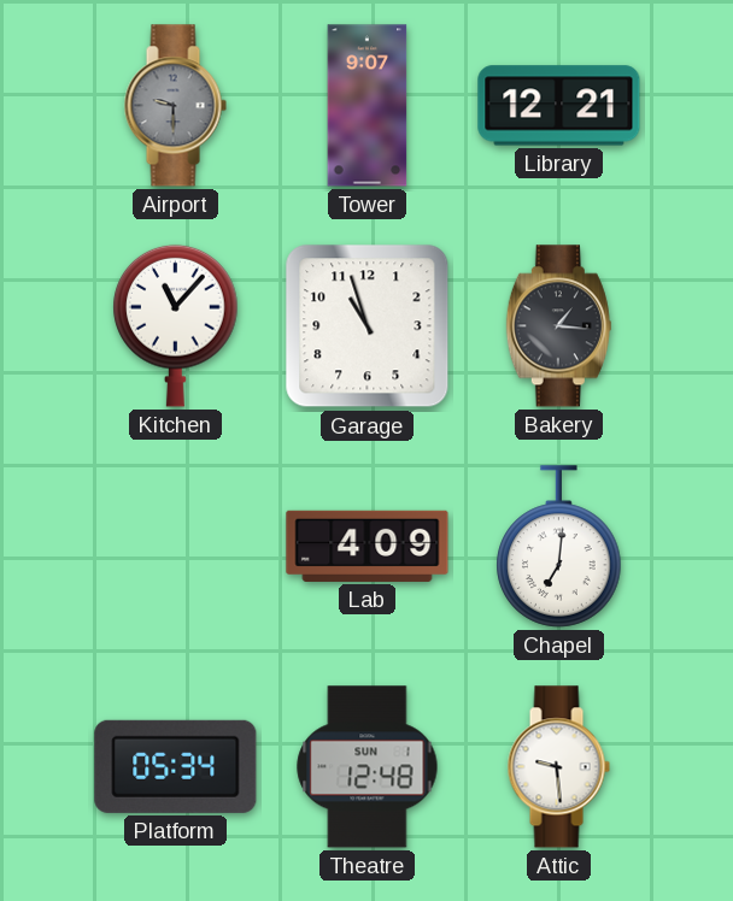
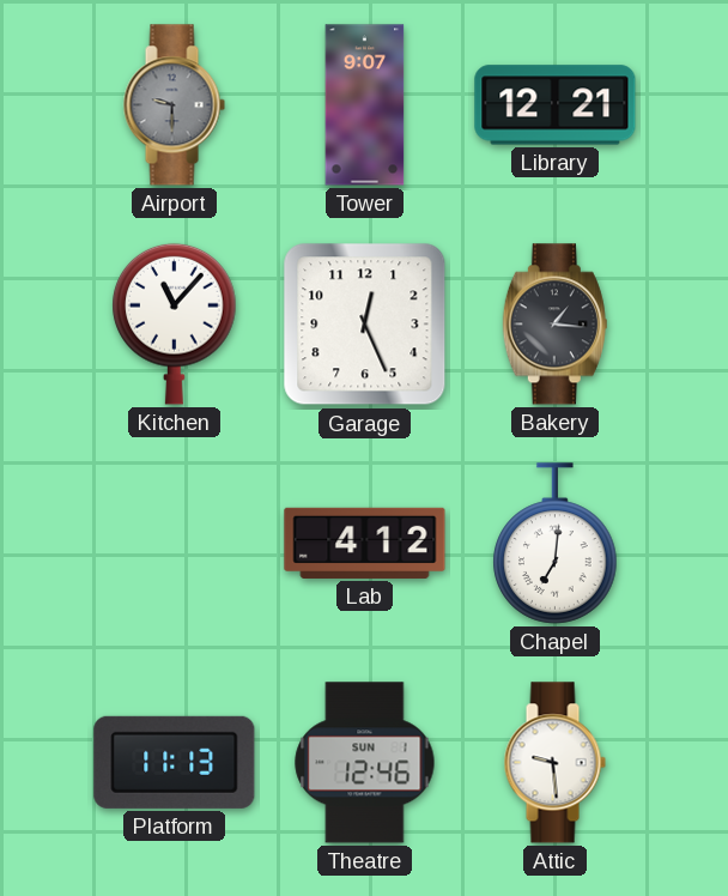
Garage: 10:57 -> 12:26
Lab: 4:09 -> 4:12
Platform: 05:34 -> 11:13
Theatre: 12:48 -> 12:46
